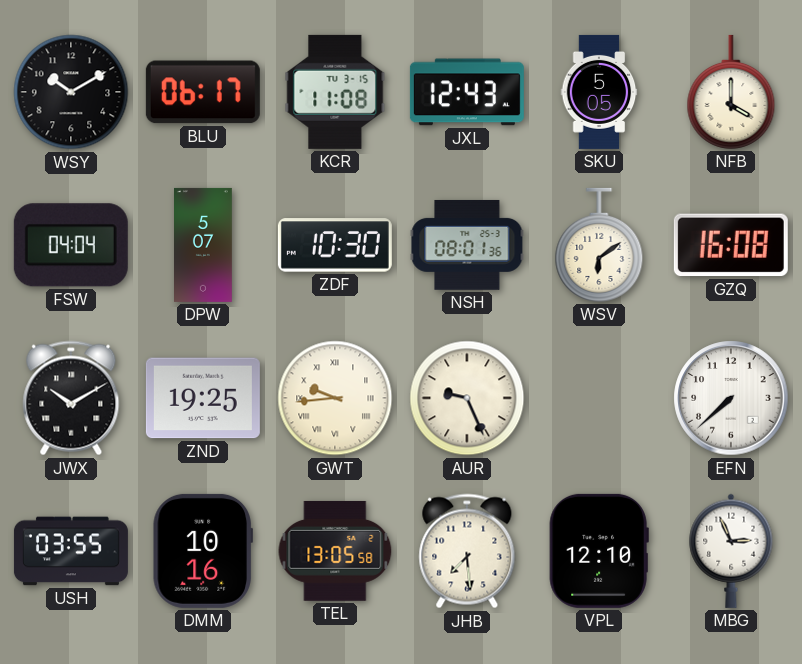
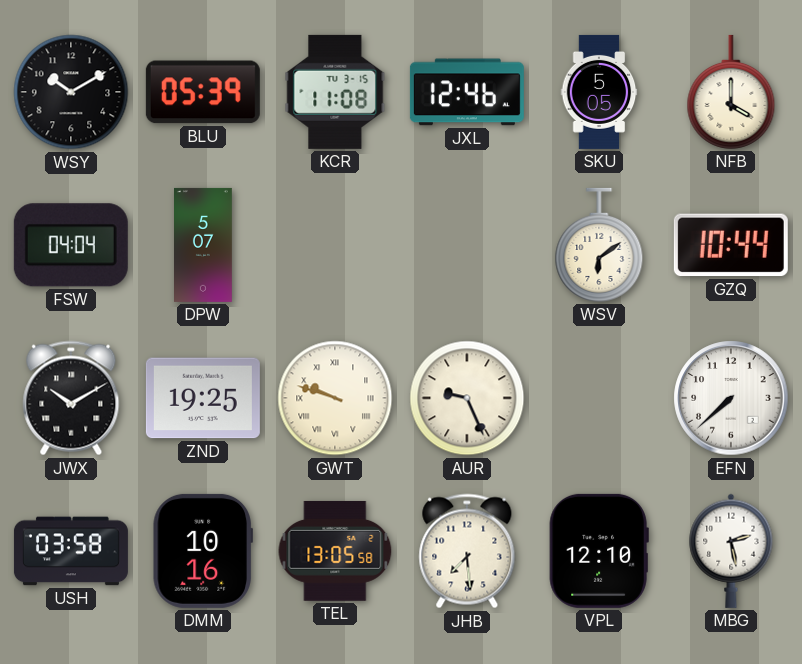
BLU: 06:17 -> 05:39
JXL: 12:43 -> 12:46
ZDF: 10:30 -> none
NSH: 08:01 -> none
GZQ: 16:08 -> 10:44
GWT: 9:44 -> 9:48
USH: 03:55 -> 03:58
MBG: 2:56 -> 2:28
